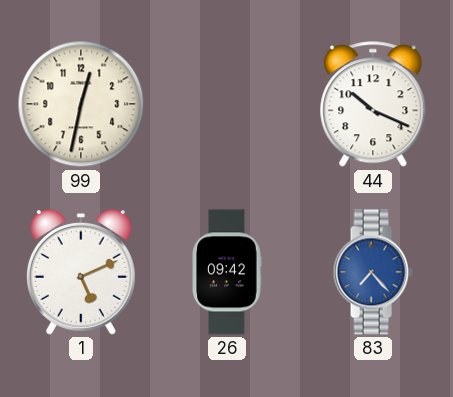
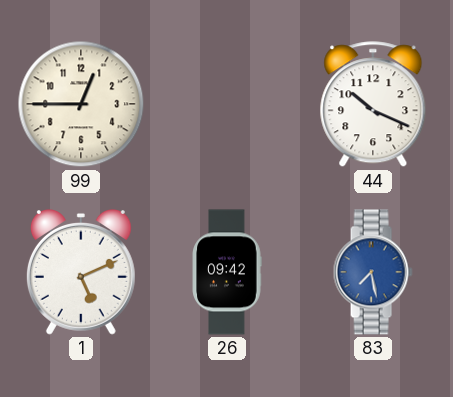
99: 12:32 -> 12:45
83: 7:23 -> 7:28
